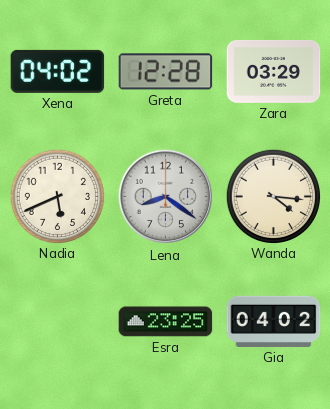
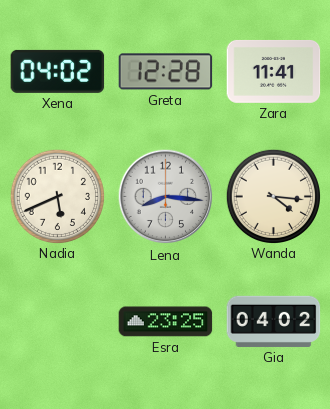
Zara: 03:29 -> 11:41
Lena: 8:21 -> 8:16
